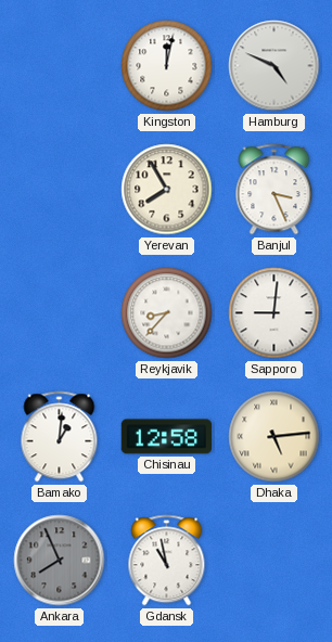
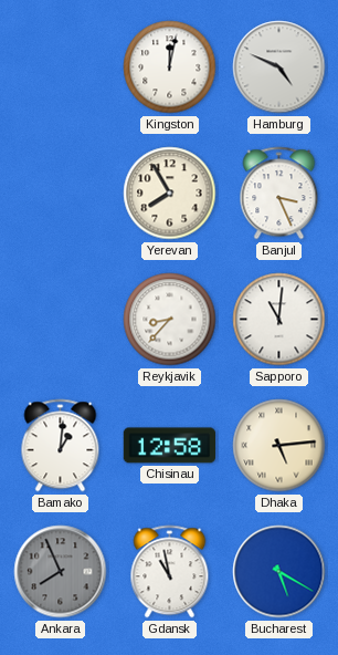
Sapporo: 9:01 -> 11:01
Bucharest: none -> 5:20
